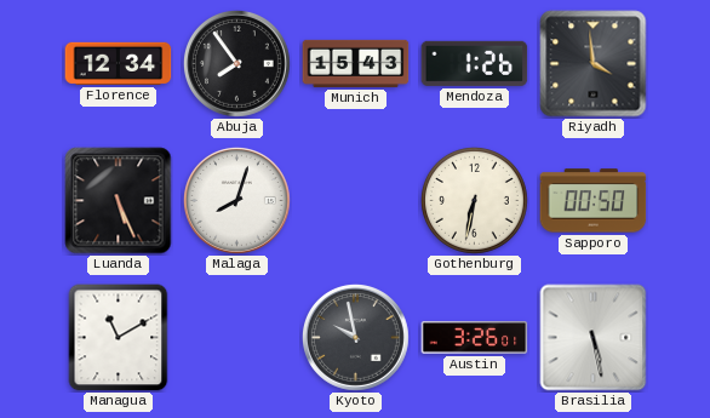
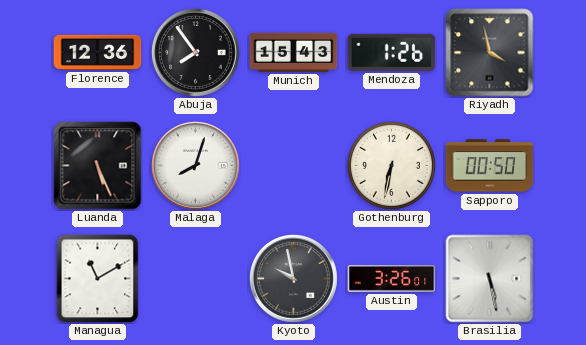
Florence: 12:34 -> 12:36
Riyadh: 3:59 -> 3:58
